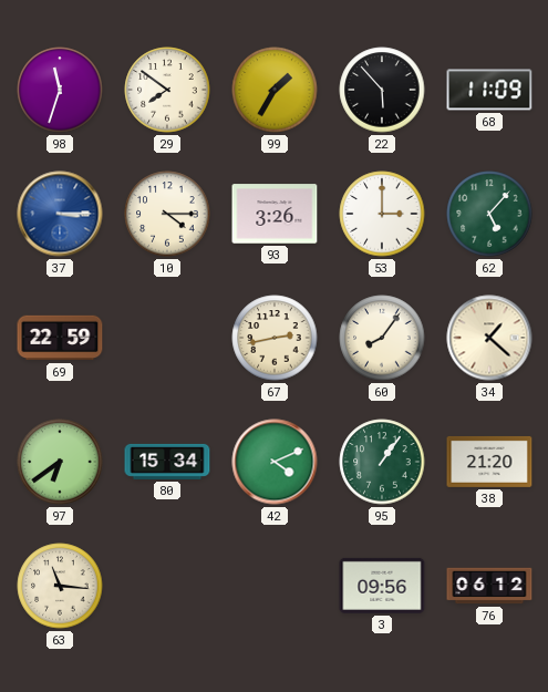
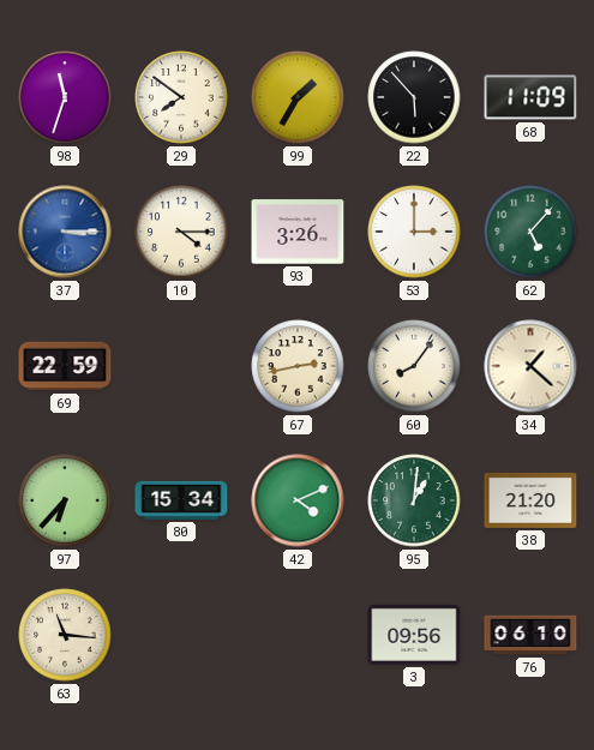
97: 6:39 -> 6:37
95: 1:06 -> 1:01
76: 06:12 -> 06:10
